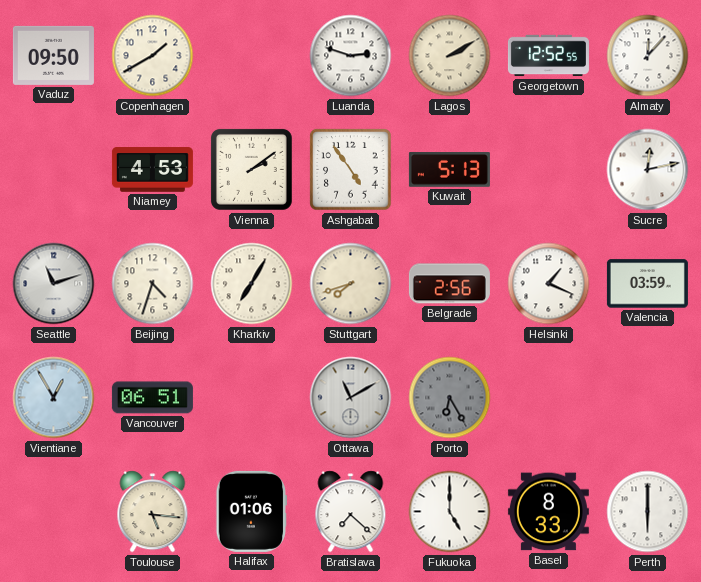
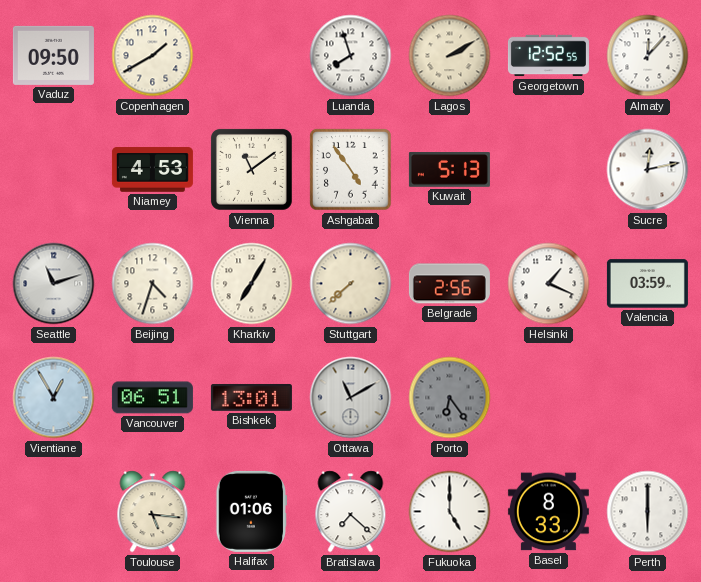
Luanda: 2:48 -> 7:57
Vienna: 2:09 -> 11:09
Stuttgart: 7:42 -> 7:38
Bishkek: none -> 13:01
Porto: 6:25 -> 6:24
